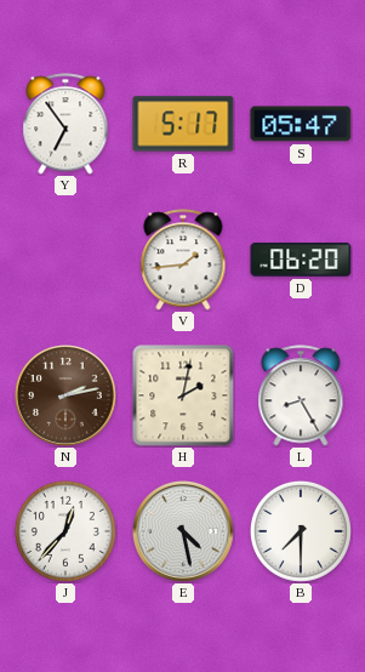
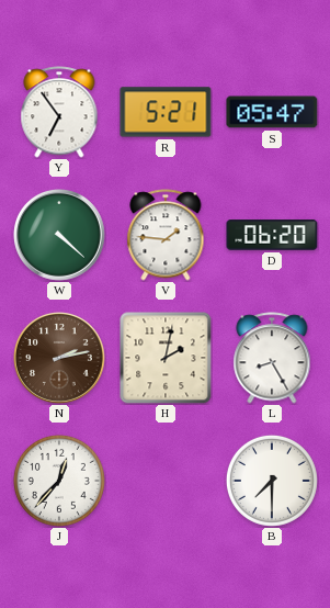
R: 5:17 -> 5:21
W: none -> 4:22
V: 1:44 -> 1:46
E: 4:28 -> none
